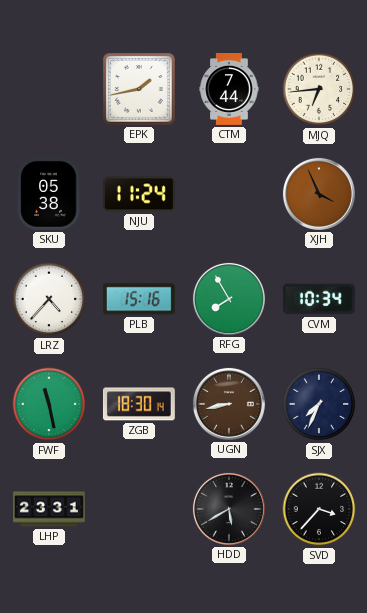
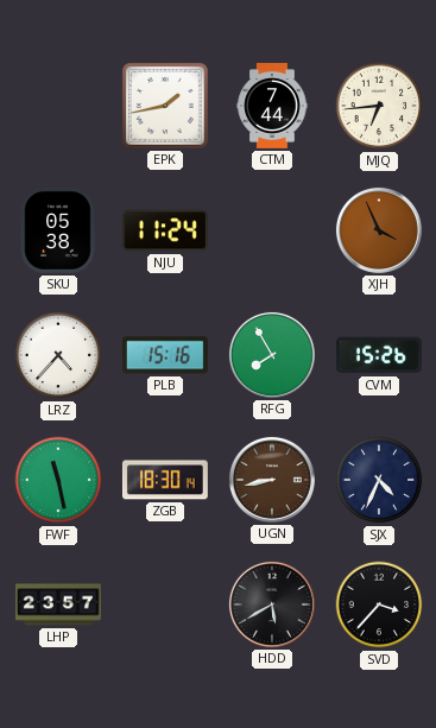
CVM: 10:34 -> 15:26
SJX: 7:34 -> 4:34
LHP: 23:31 -> 23:57
